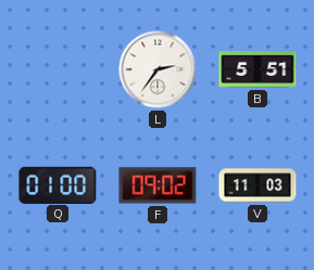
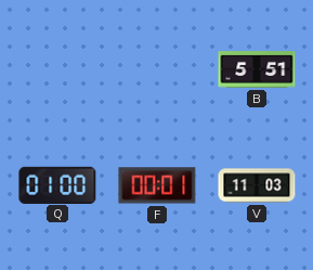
L: 2:36 -> none
F: 09:02 -> 00:01
